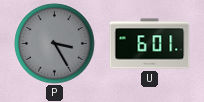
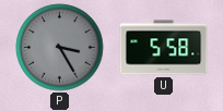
U: 6:01 -> 5:58
